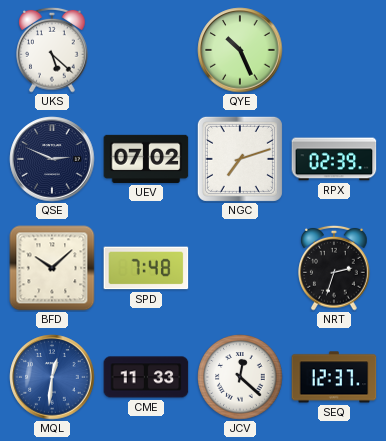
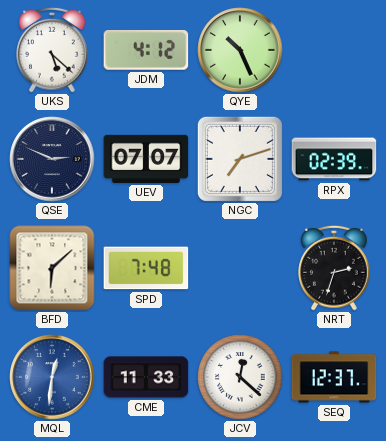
JDM: none -> 4:12
UEV: 07:02 -> 07:07
BFD: 10:08 -> 6:08
